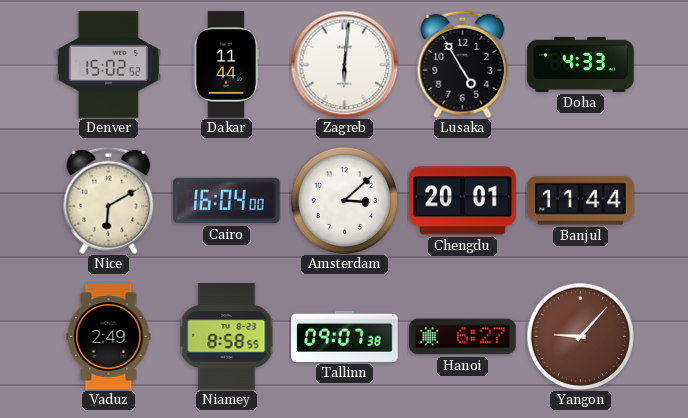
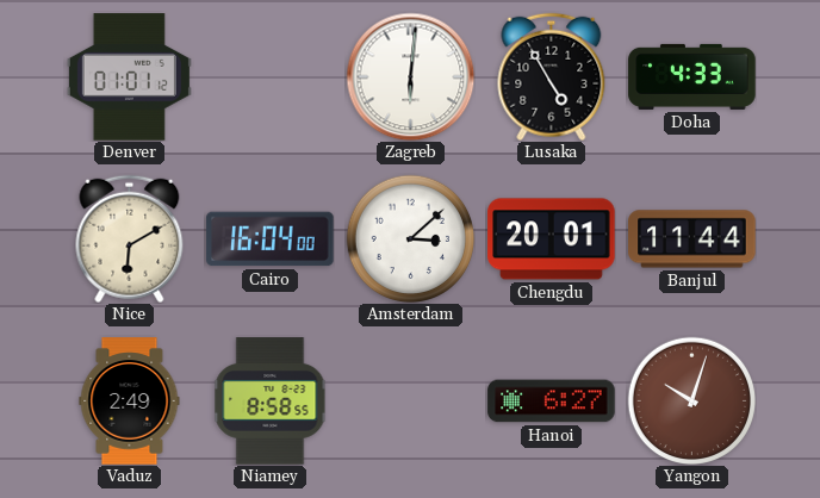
Denver: 15:02 -> 01:01
Dakar: 11:44 -> none
Tallinn: 09:07 -> none
Yangon: 9:07 -> 10:03
